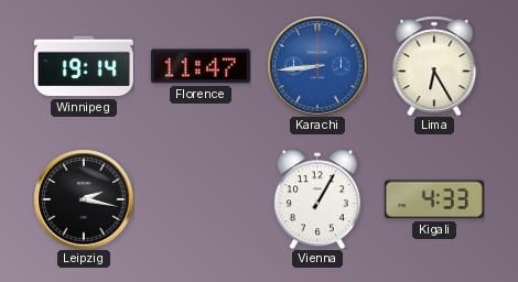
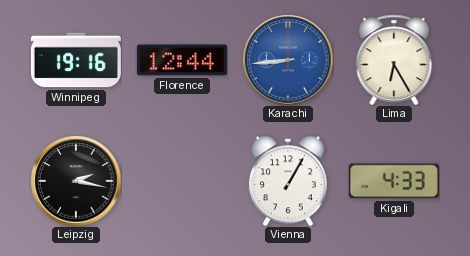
Winnipeg: 19:14 -> 19:16
Florence: 11:47 -> 12:44
